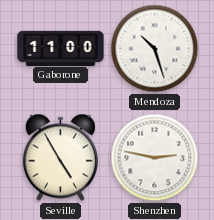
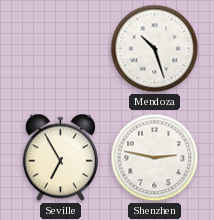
Gaborone: 11:00 -> none
Seville: 4:55 -> 6:55
